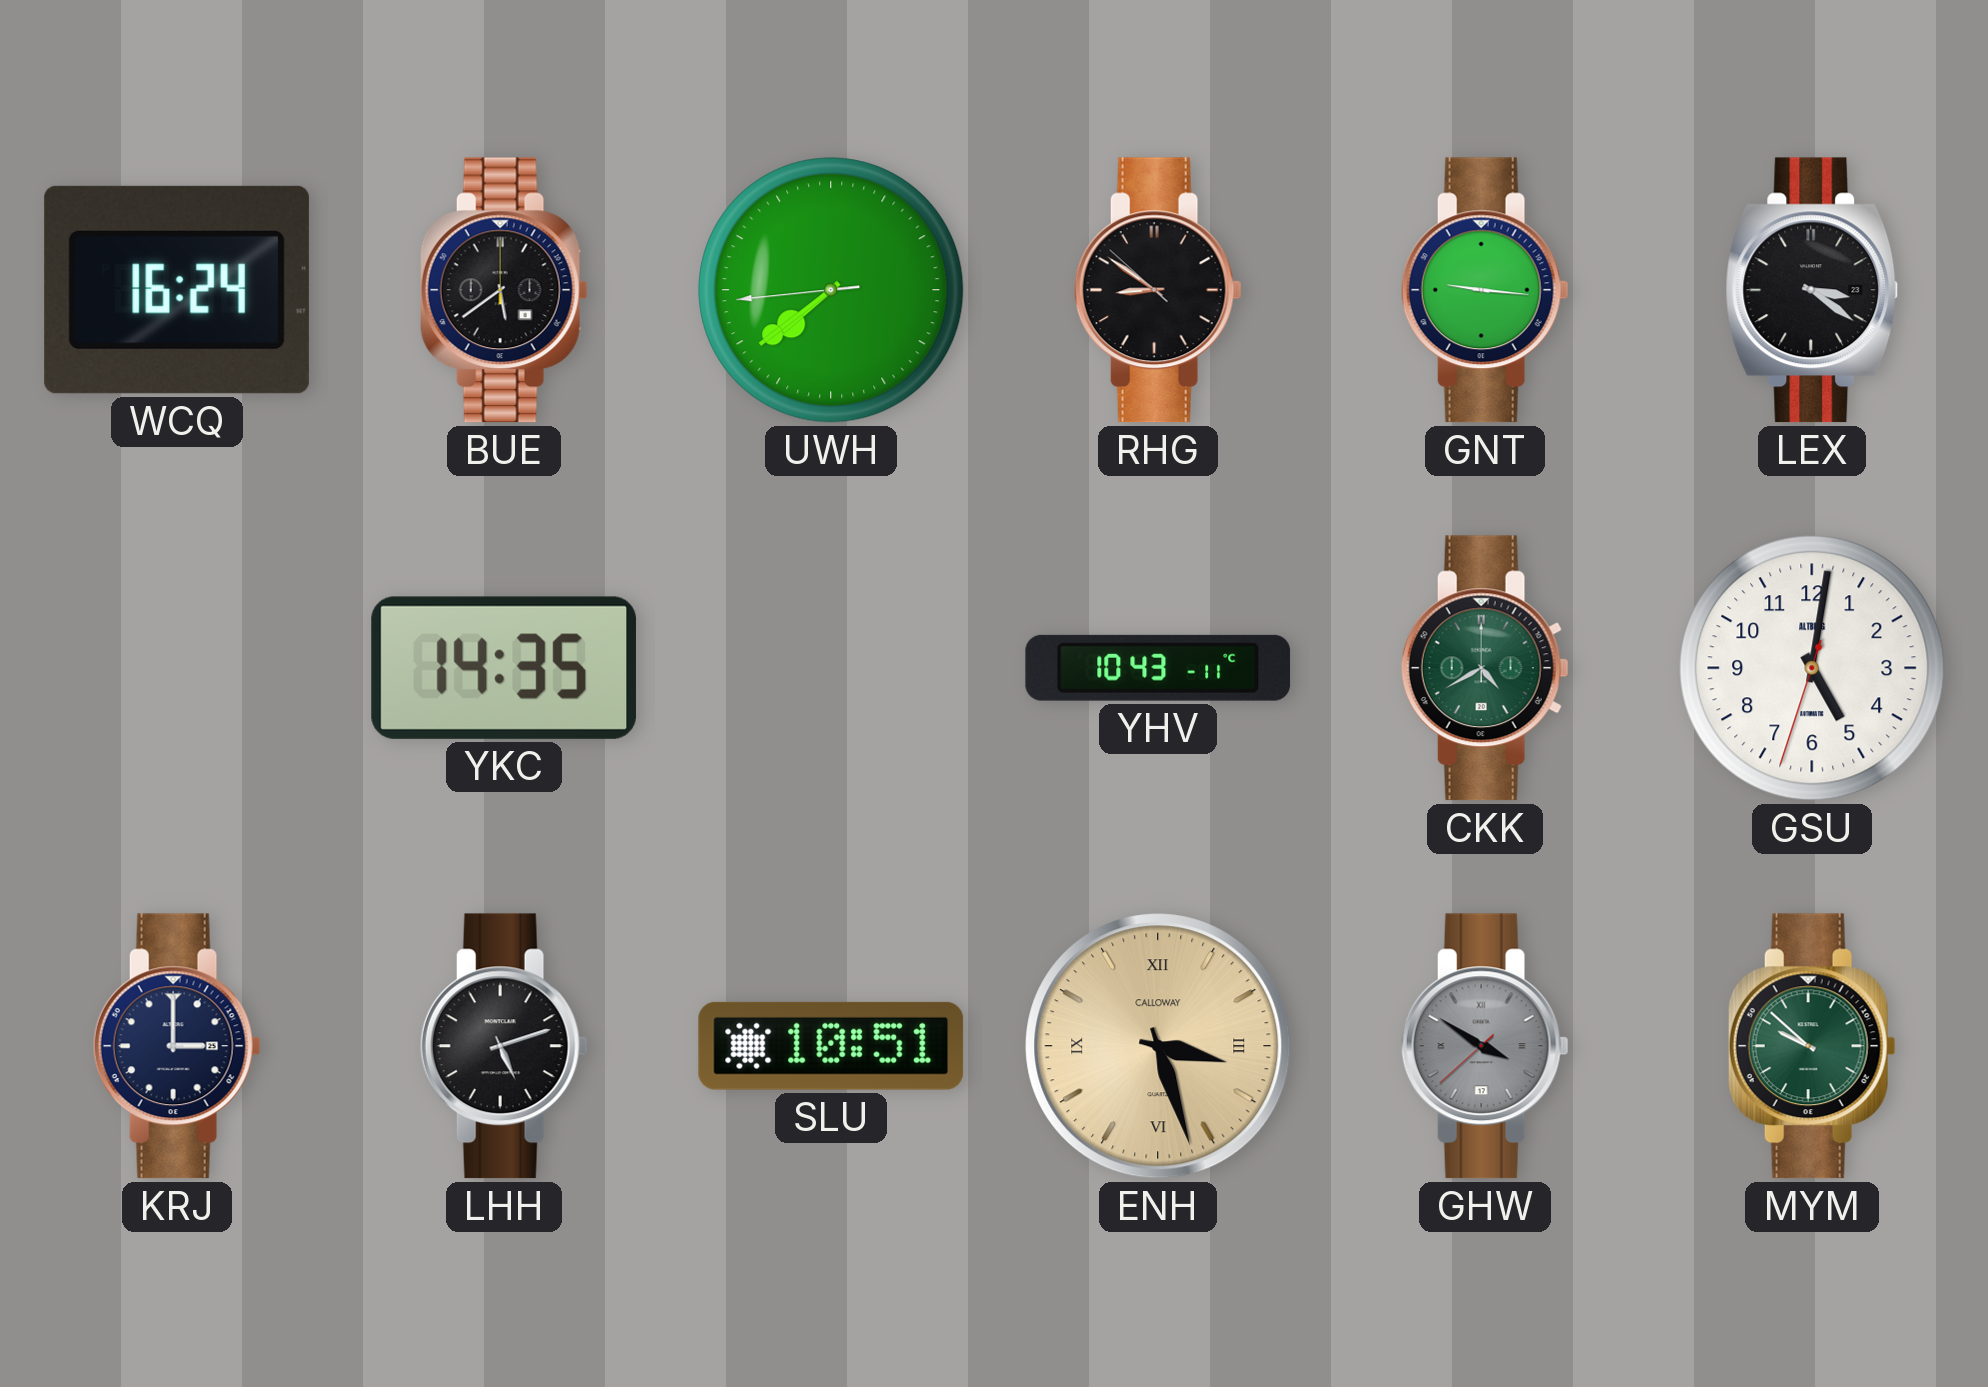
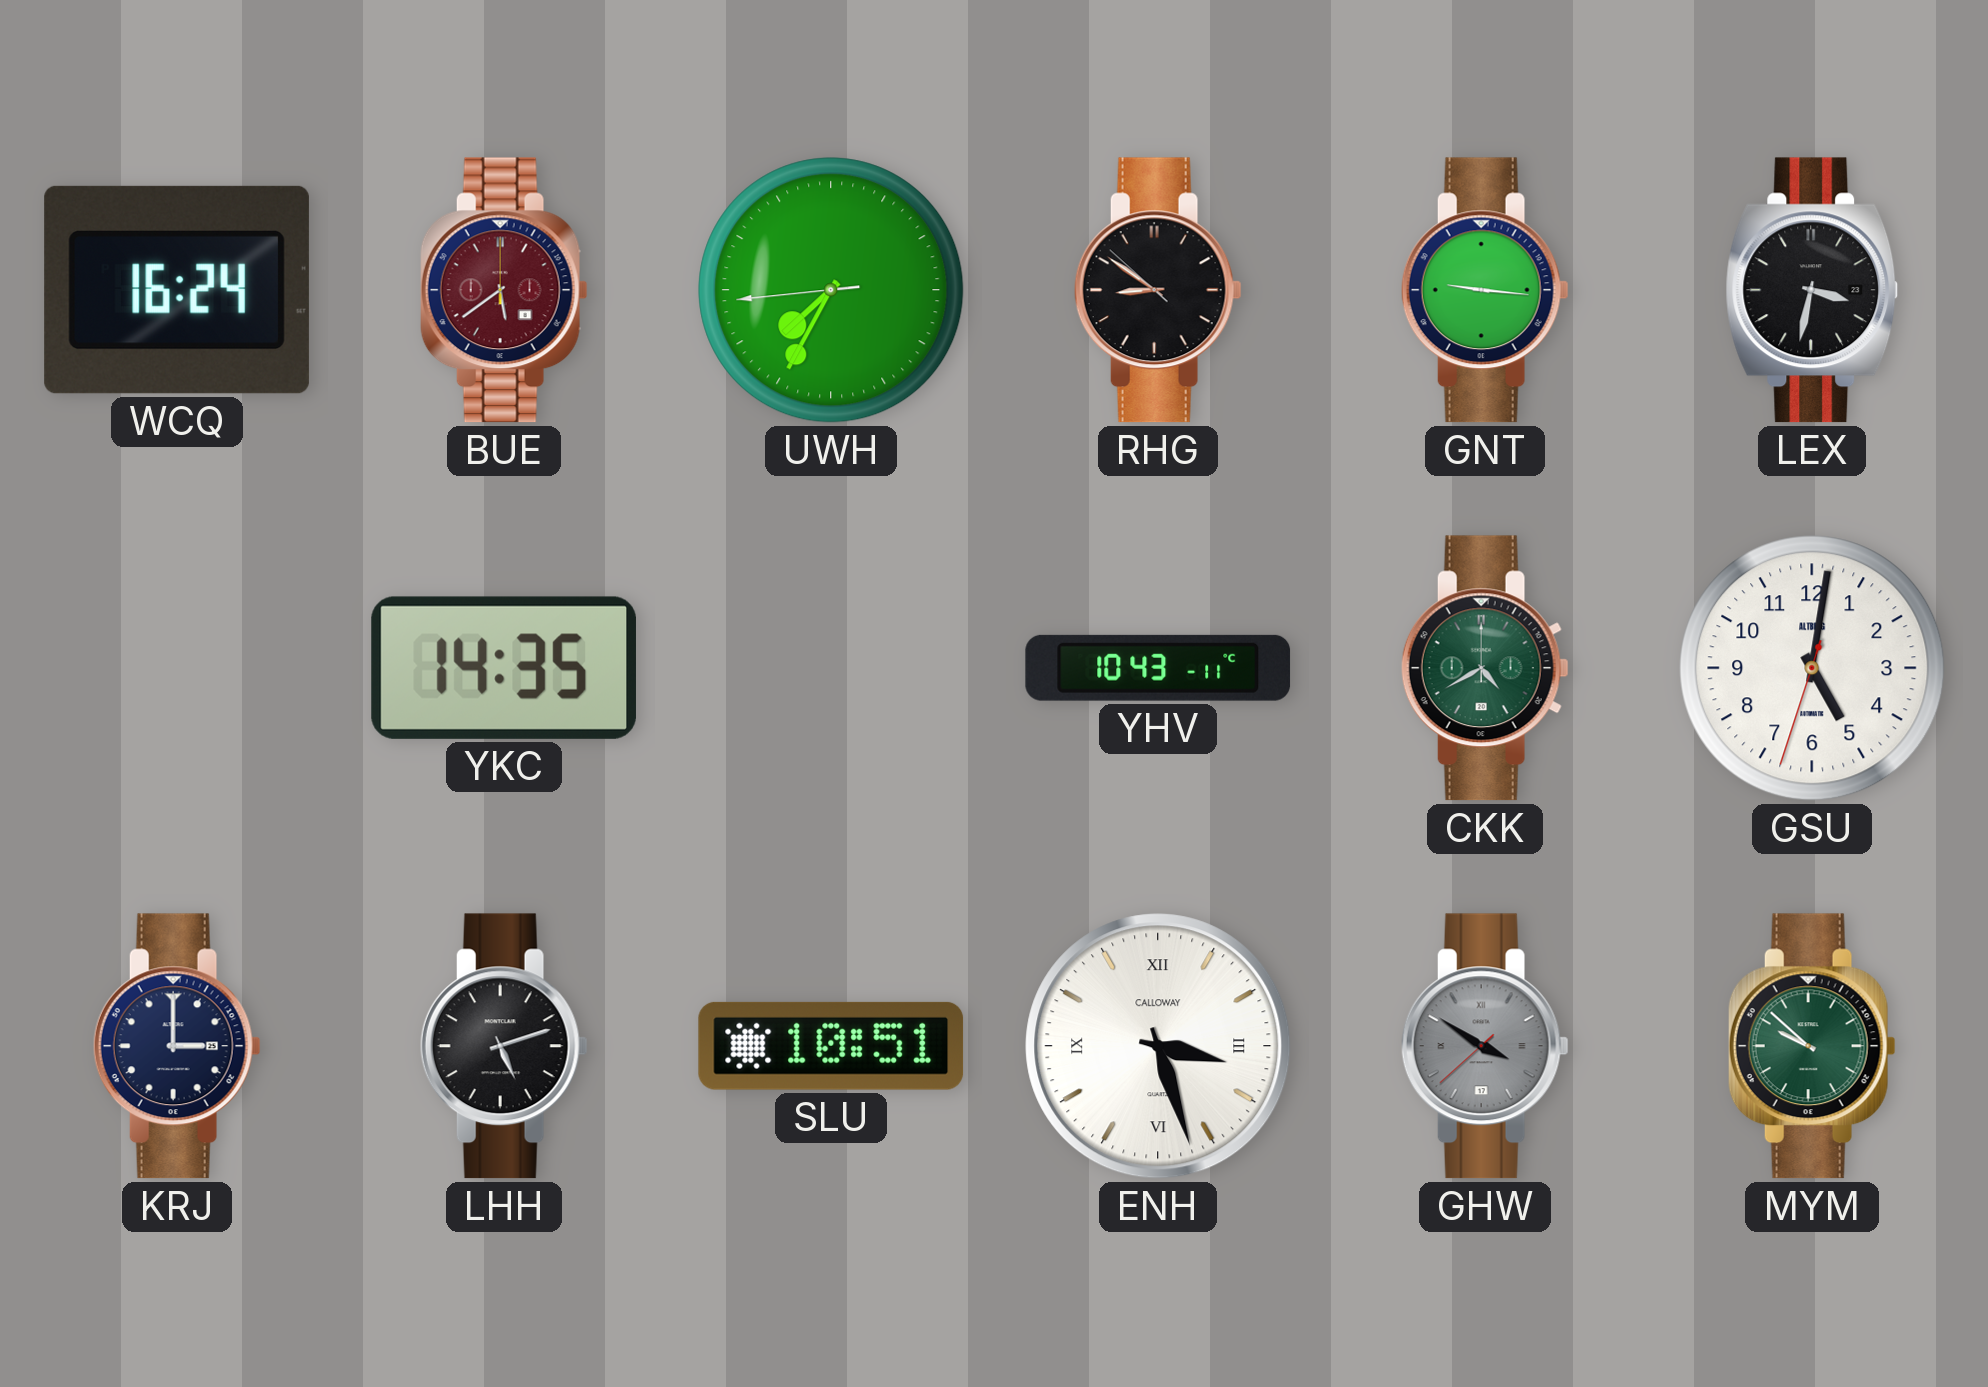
BUE dial: black -> burgundy
UWH: 7:38 -> 7:34
LEX: 3:21 -> 3:32
ENH dial: champagne -> white
